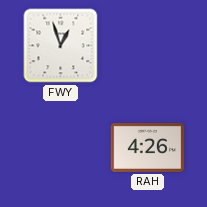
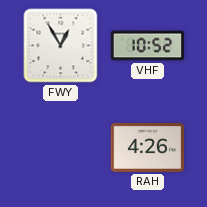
FWY: 12:57 -> 12:55
VHF: none -> 10:52
